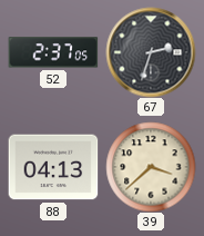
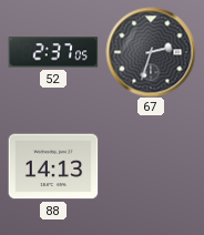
88: 04:13 -> 14:13
39: 3:38 -> none
